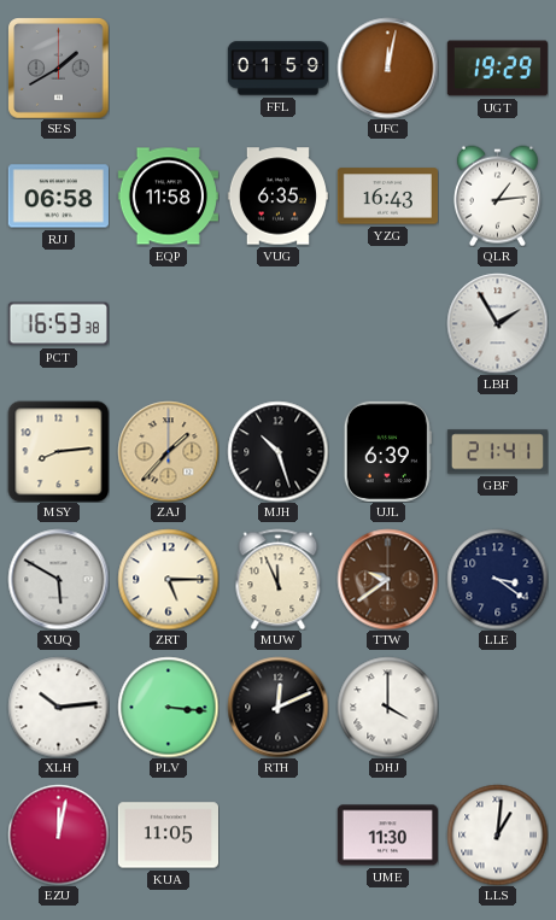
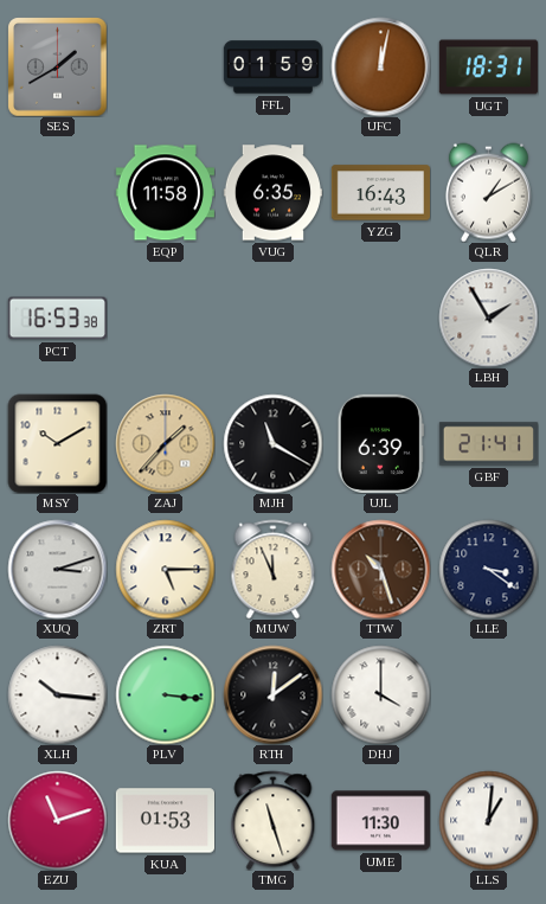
UGT: 19:29 -> 18:31
RJJ: 06:58 -> none
QLR: 1:14 -> 1:10
MSY: 8:14 -> 10:10
MJH: 10:27 -> 11:20
XUQ: 5:50 -> 3:12
TTW: 9:39 -> 10:27
XLH: 10:14 -> 10:16
RTH: 12:11 -> 12:09
EZU: 12:02 -> 11:12
KUA: 11:05 -> 01:53
TMG: none -> 11:27
